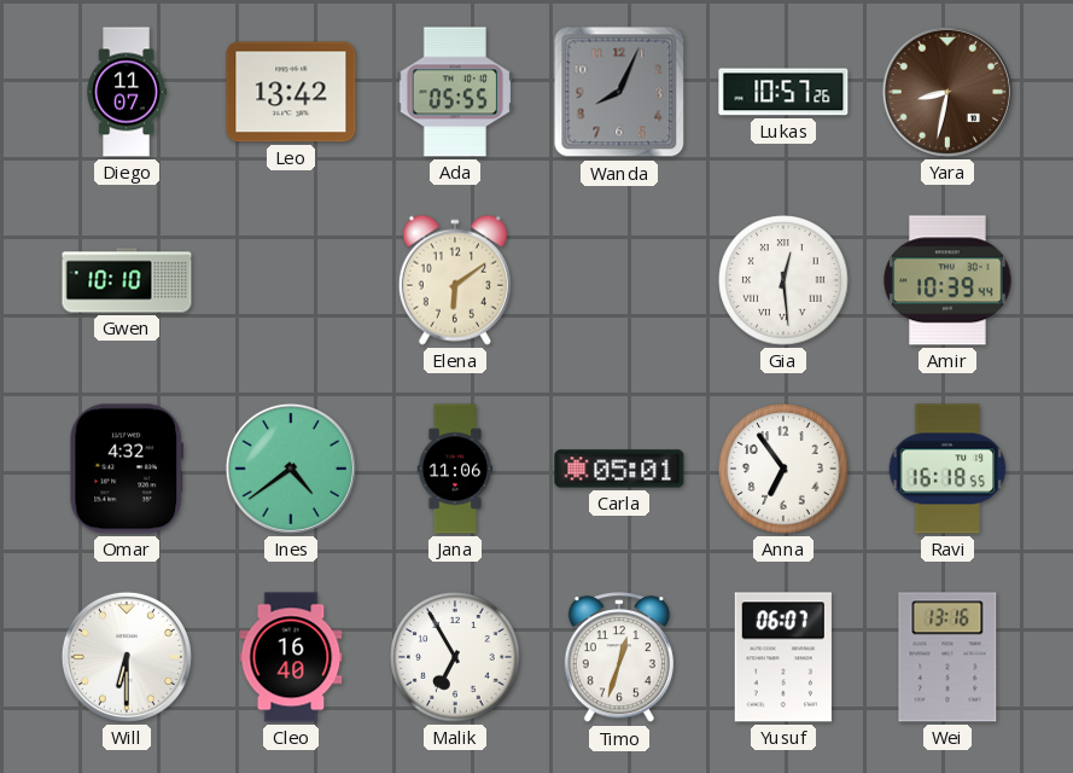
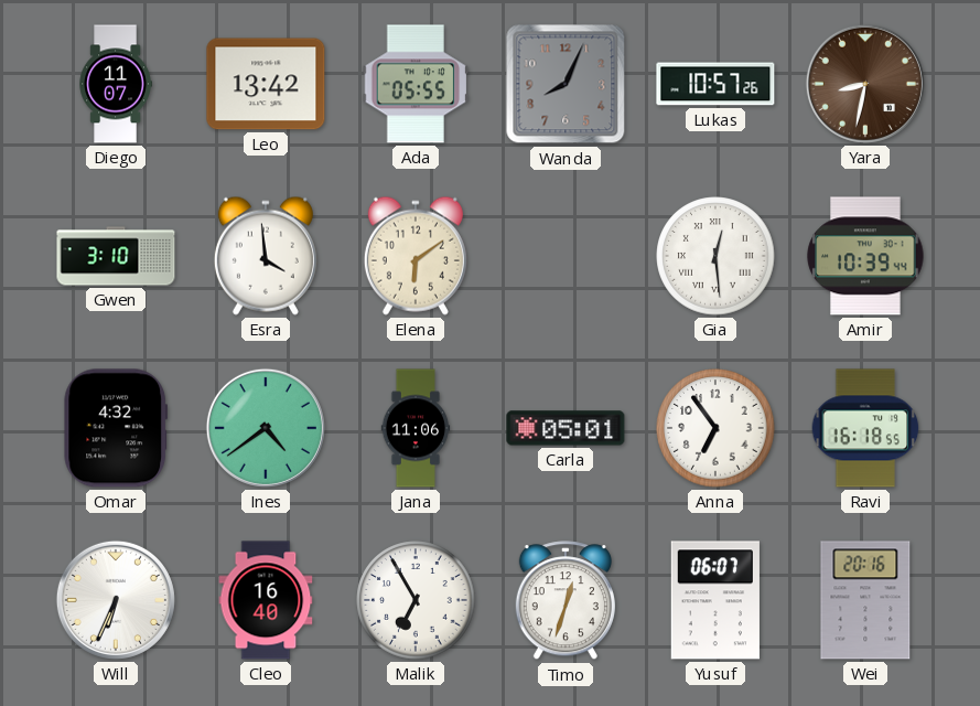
Gwen: 10:10 -> 3:10
Esra: none -> 3:59
Will: 6:30 -> 6:34
Wei: 13:16 -> 20:16
